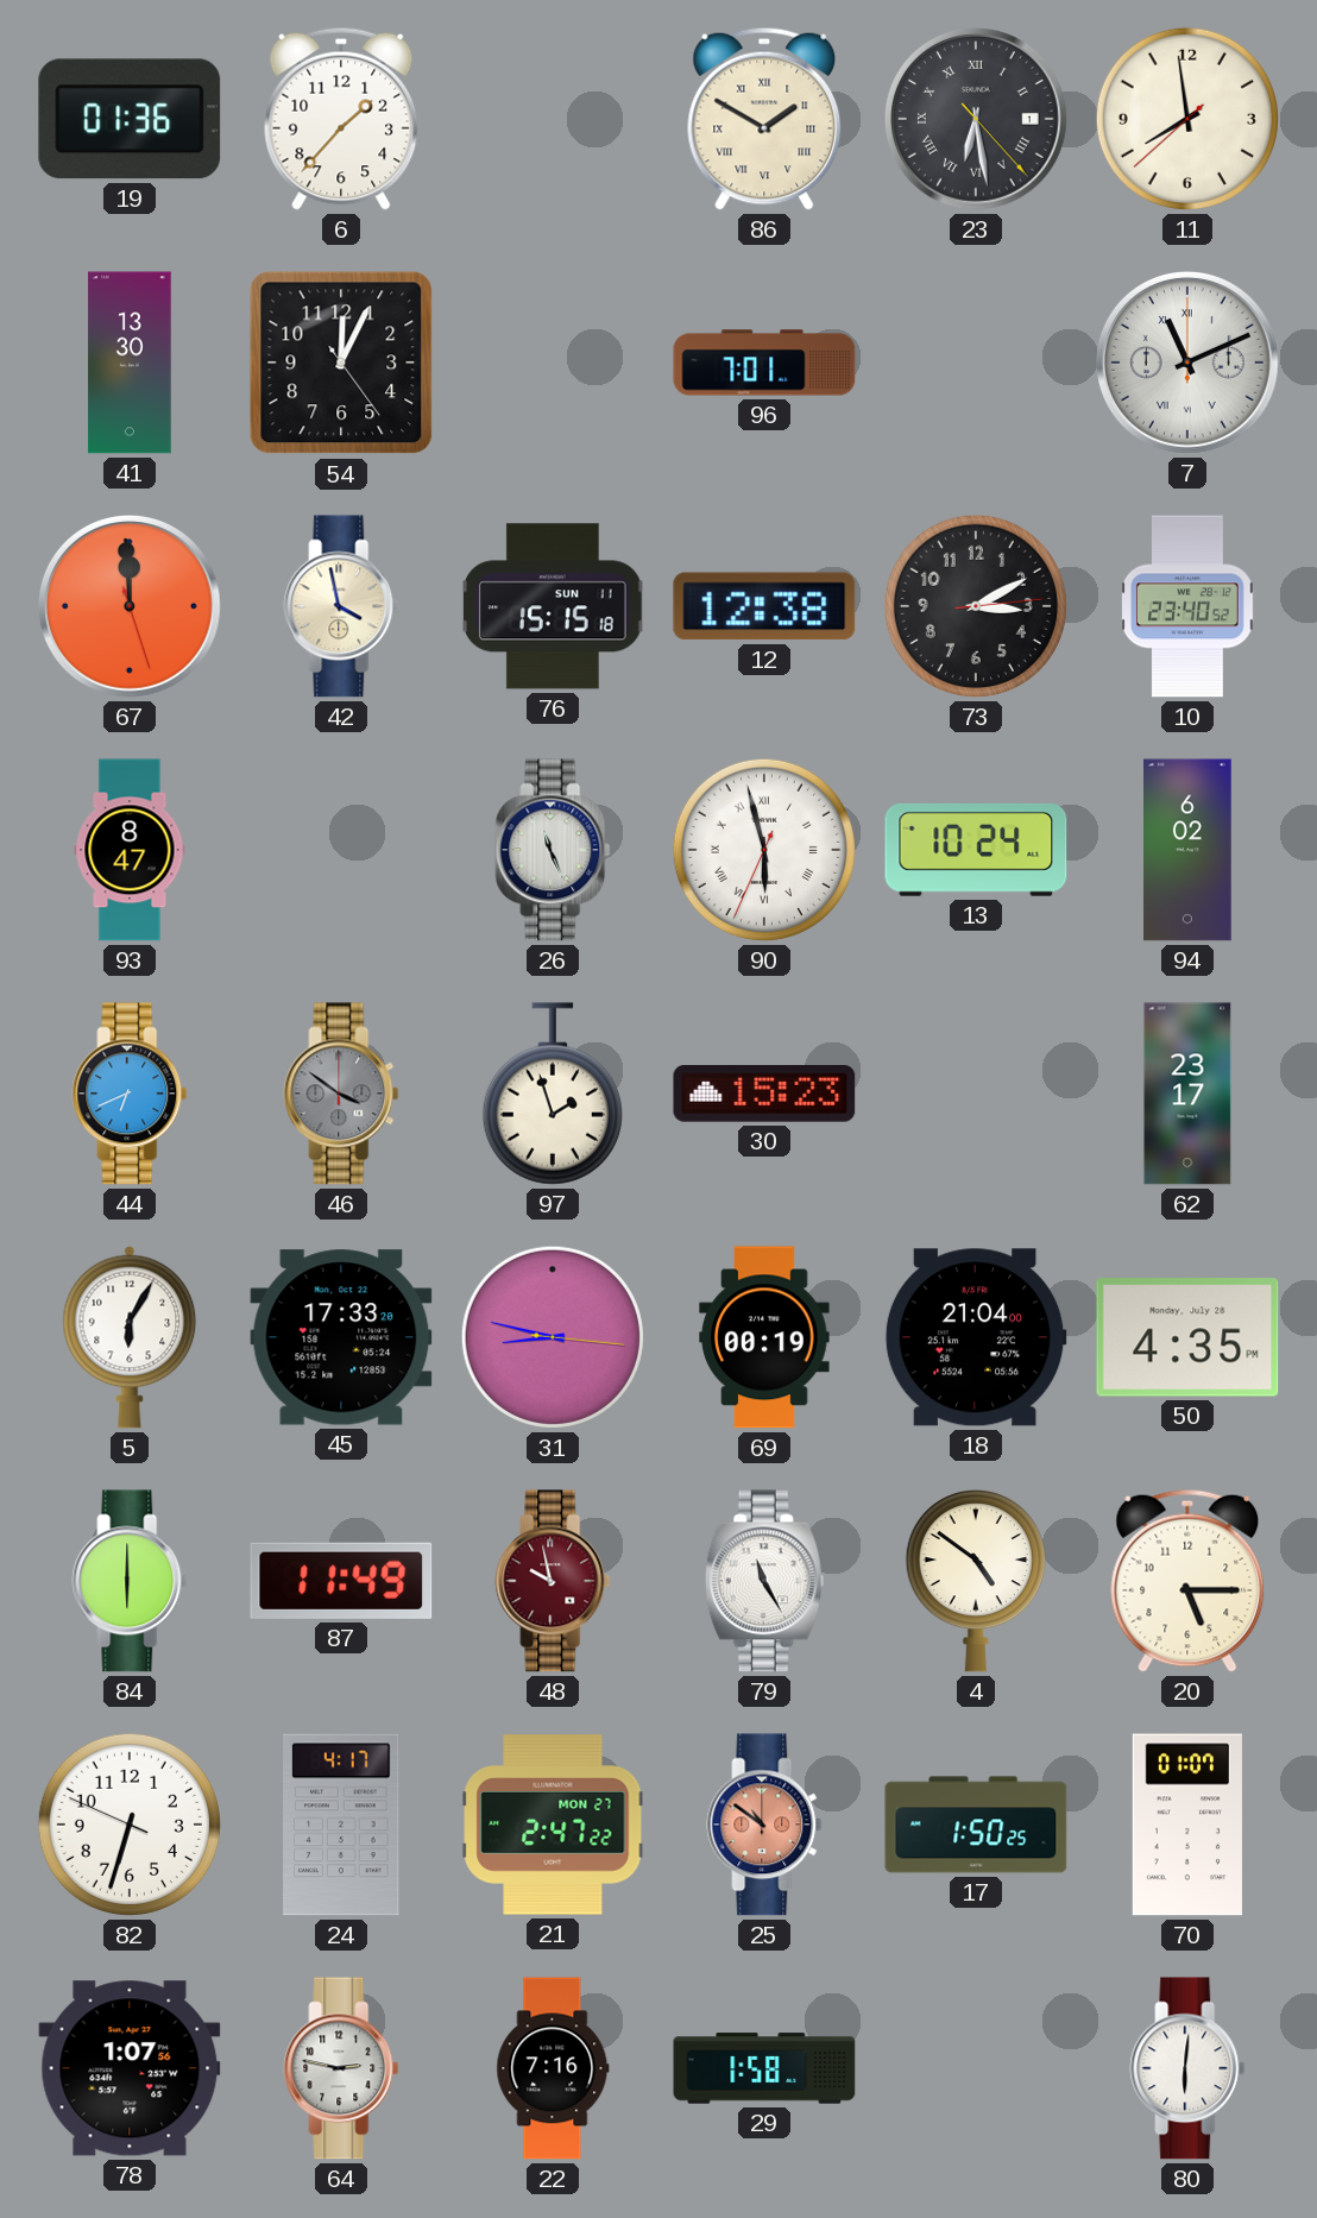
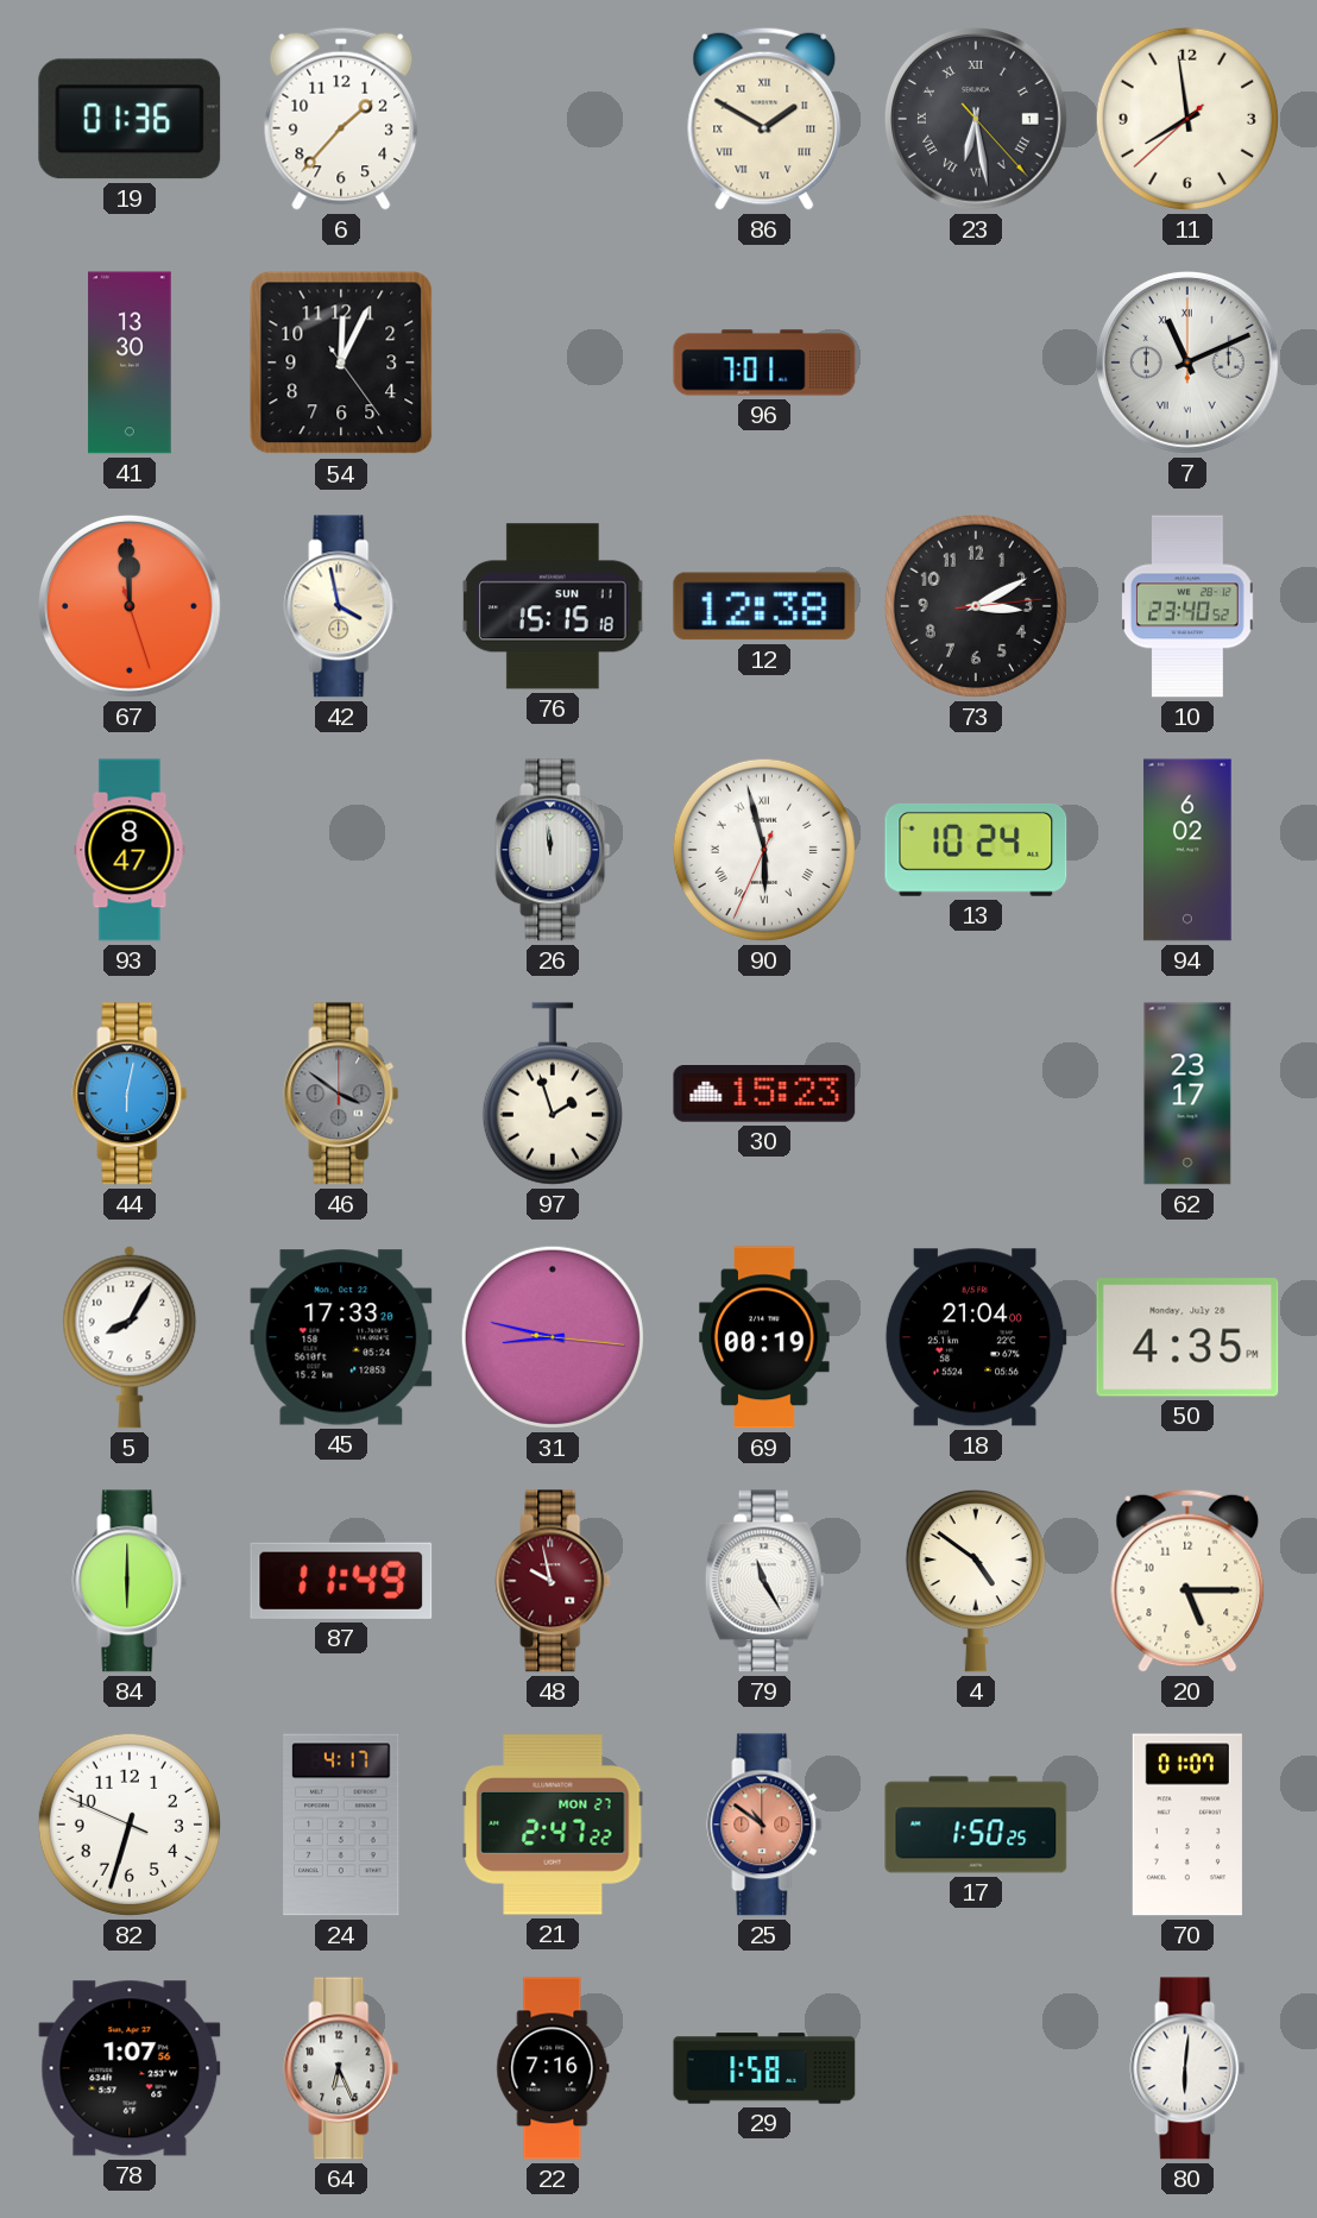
26: 11:26 -> 11:59
44: 6:41 -> 6:02
5: 6:05 -> 8:05
64: 2:47 -> 6:26
